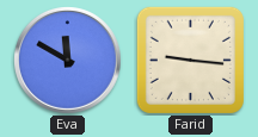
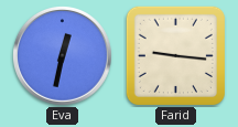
Eva: 11:50 -> 12:32
